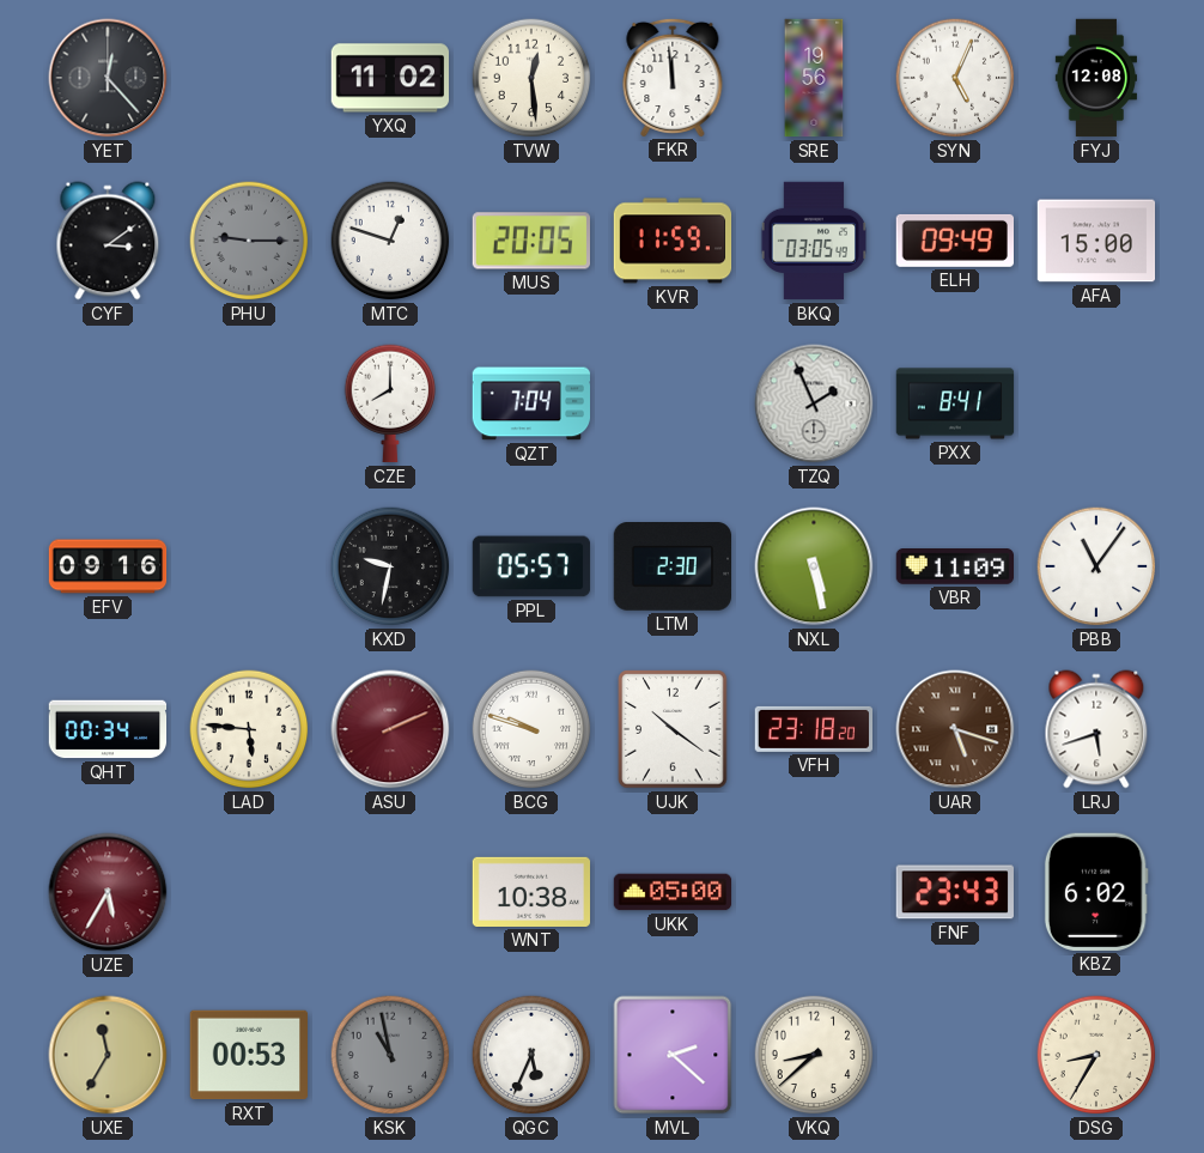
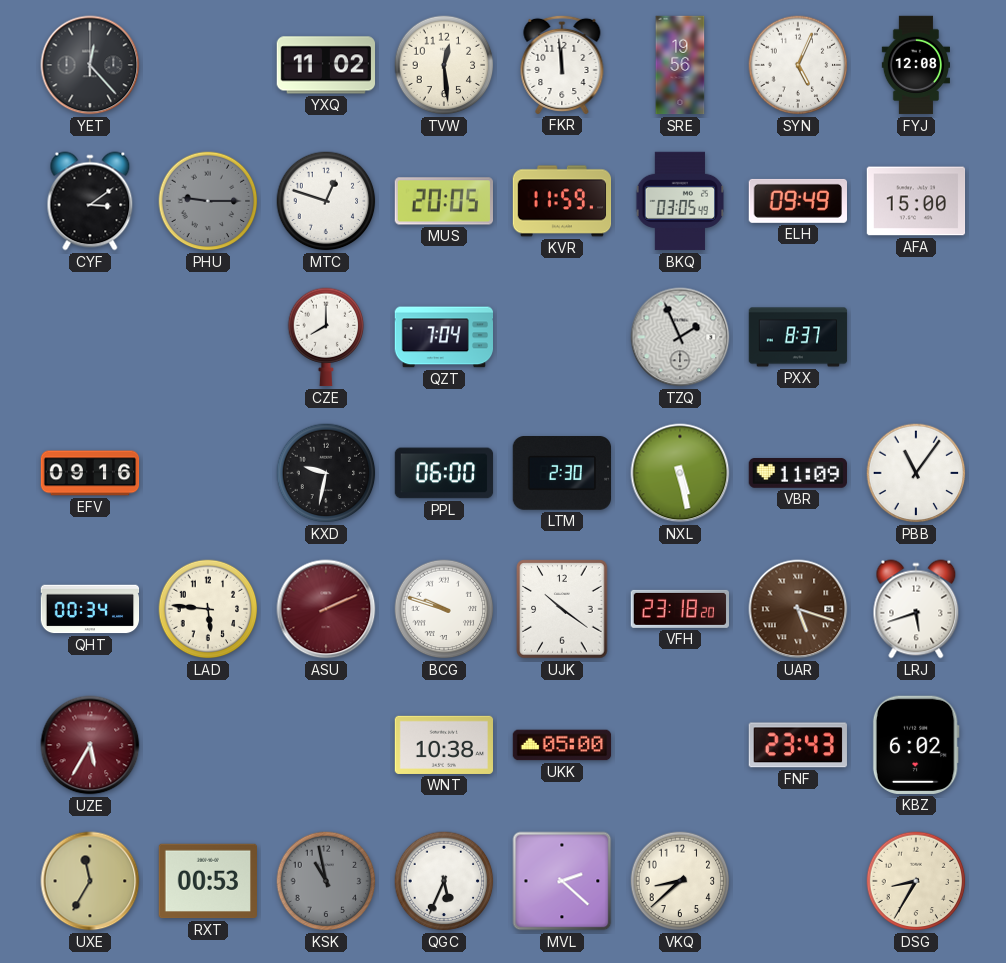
PXX: 8:41 -> 8:37
PPL: 05:57 -> 06:00
